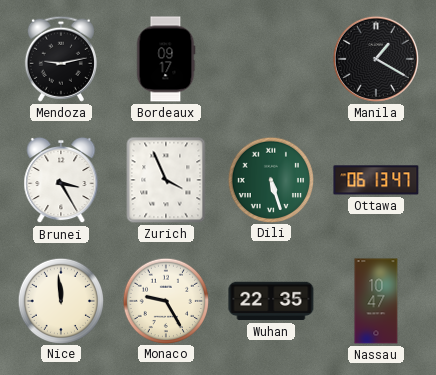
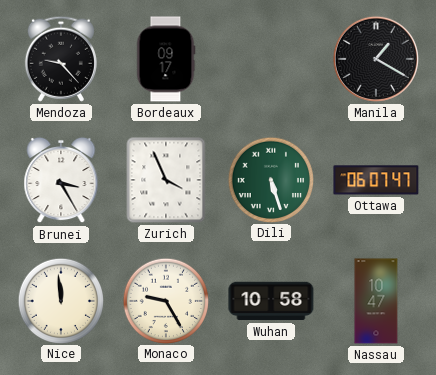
Mendoza: 9:13 -> 9:23
Ottawa: 06:13 -> 06:07
Wuhan: 22:35 -> 10:58
